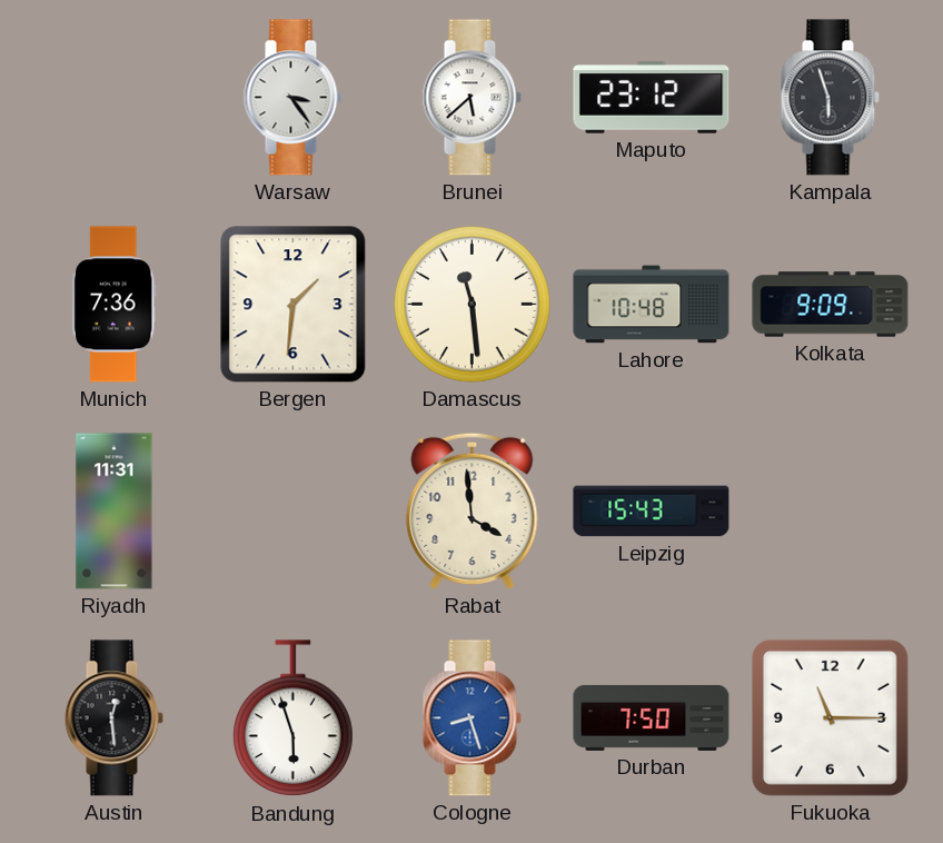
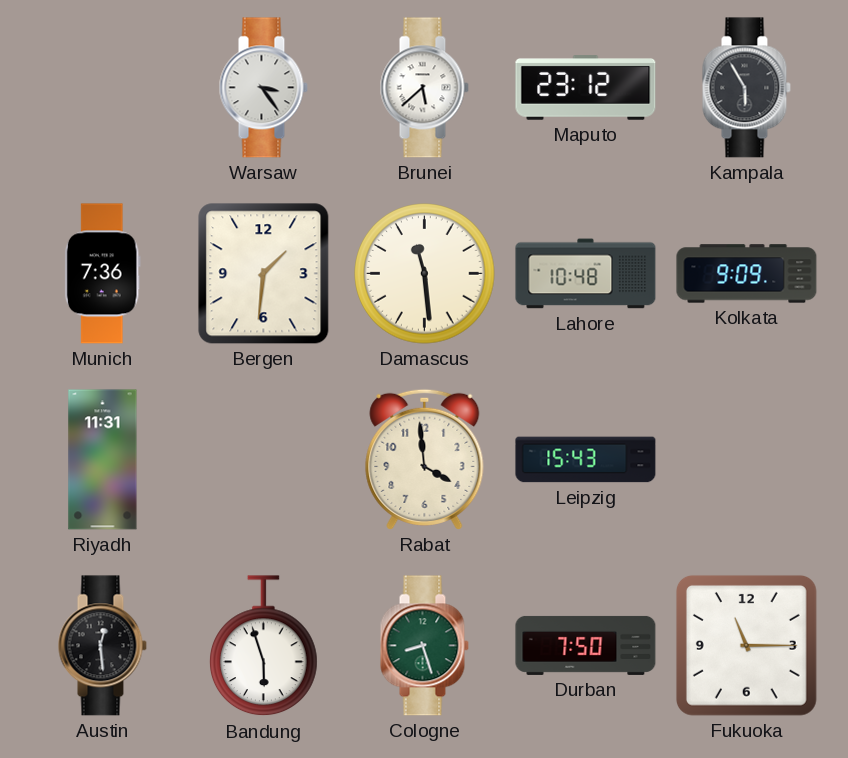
Kampala: 5:57 -> 5:55
Cologne dial: blue -> green
